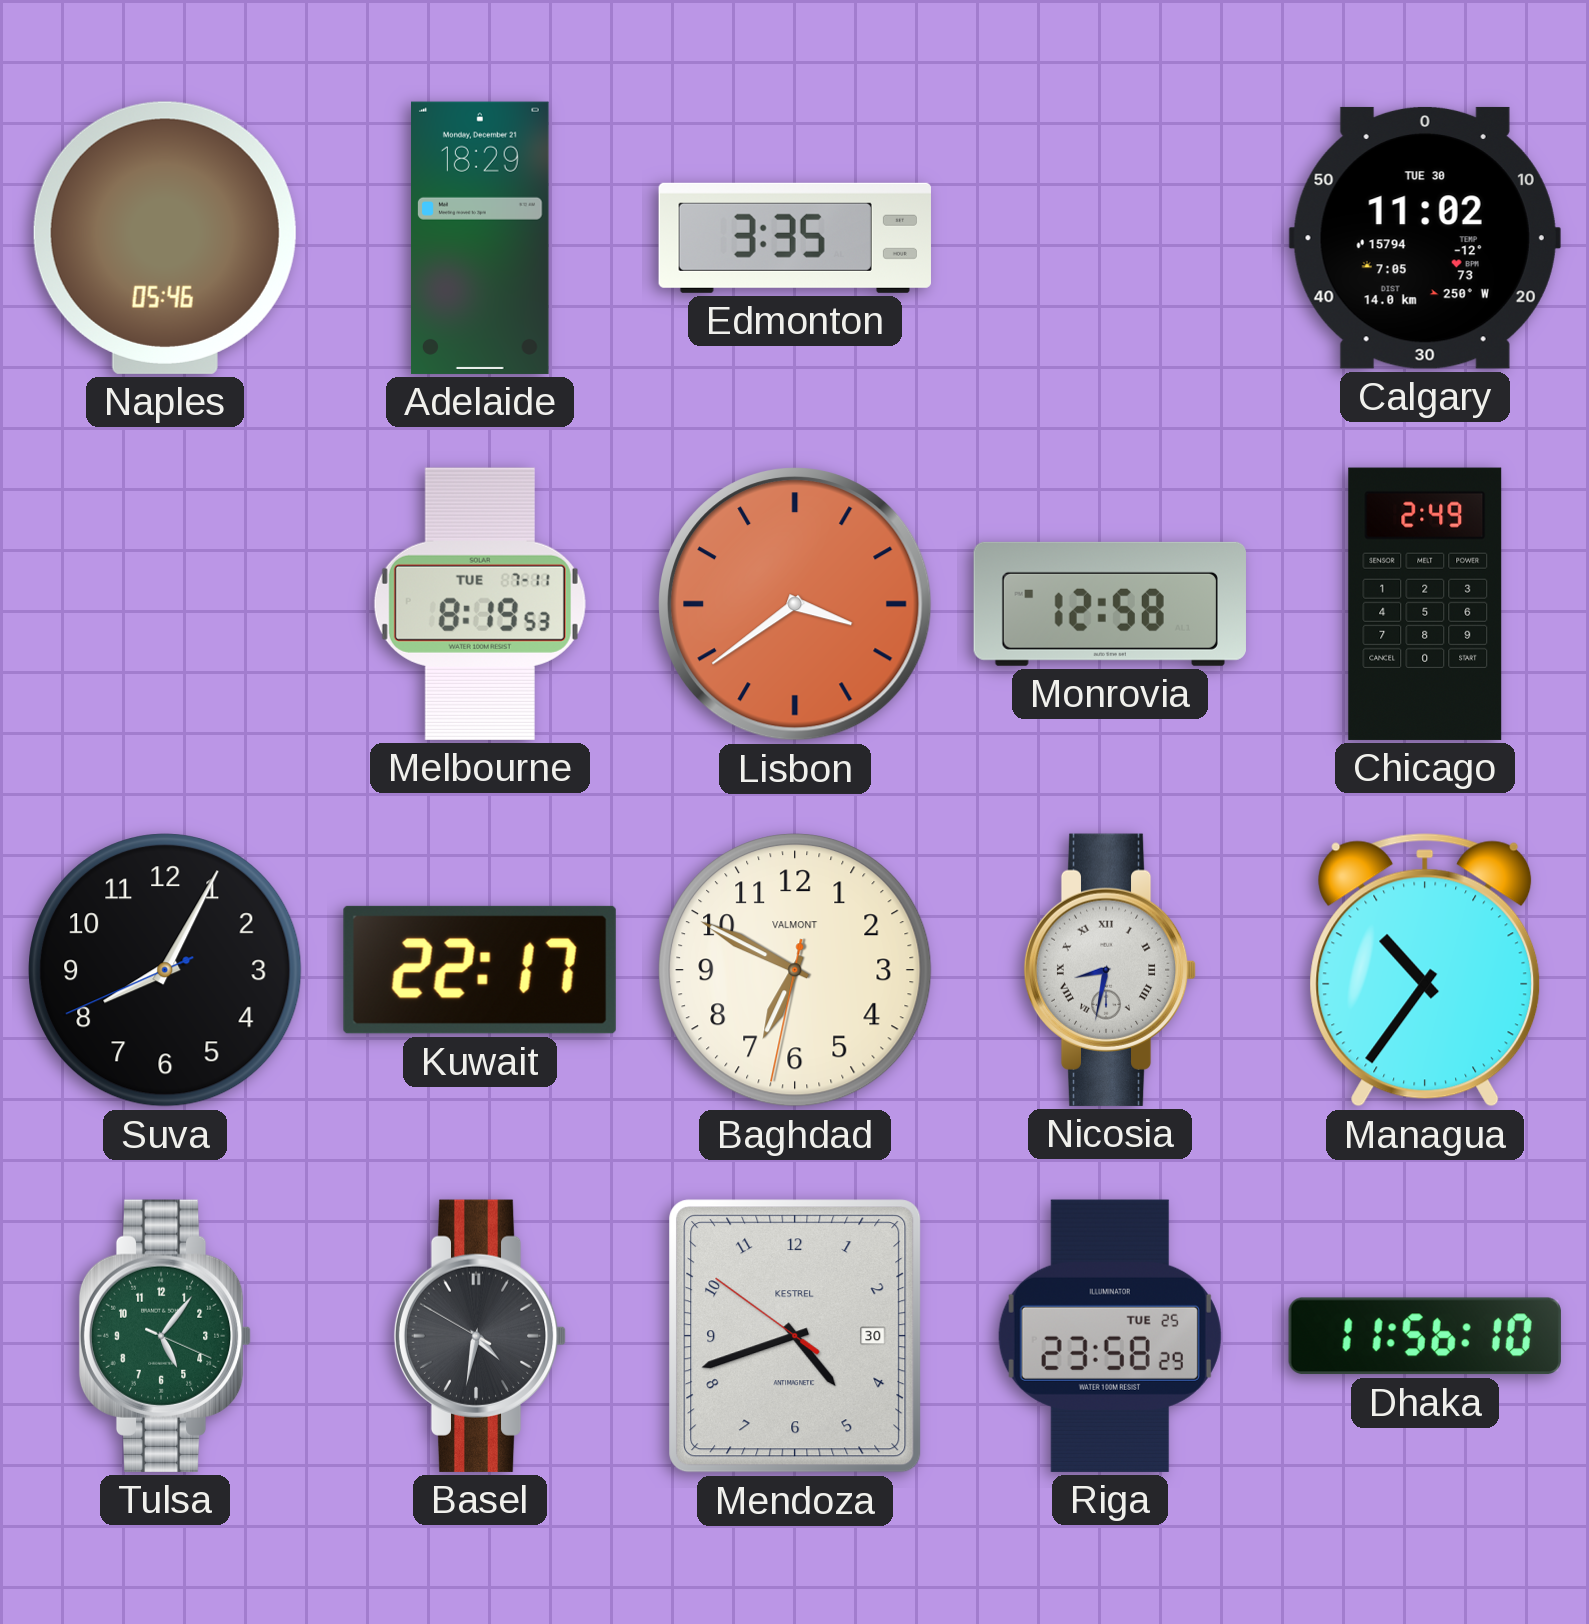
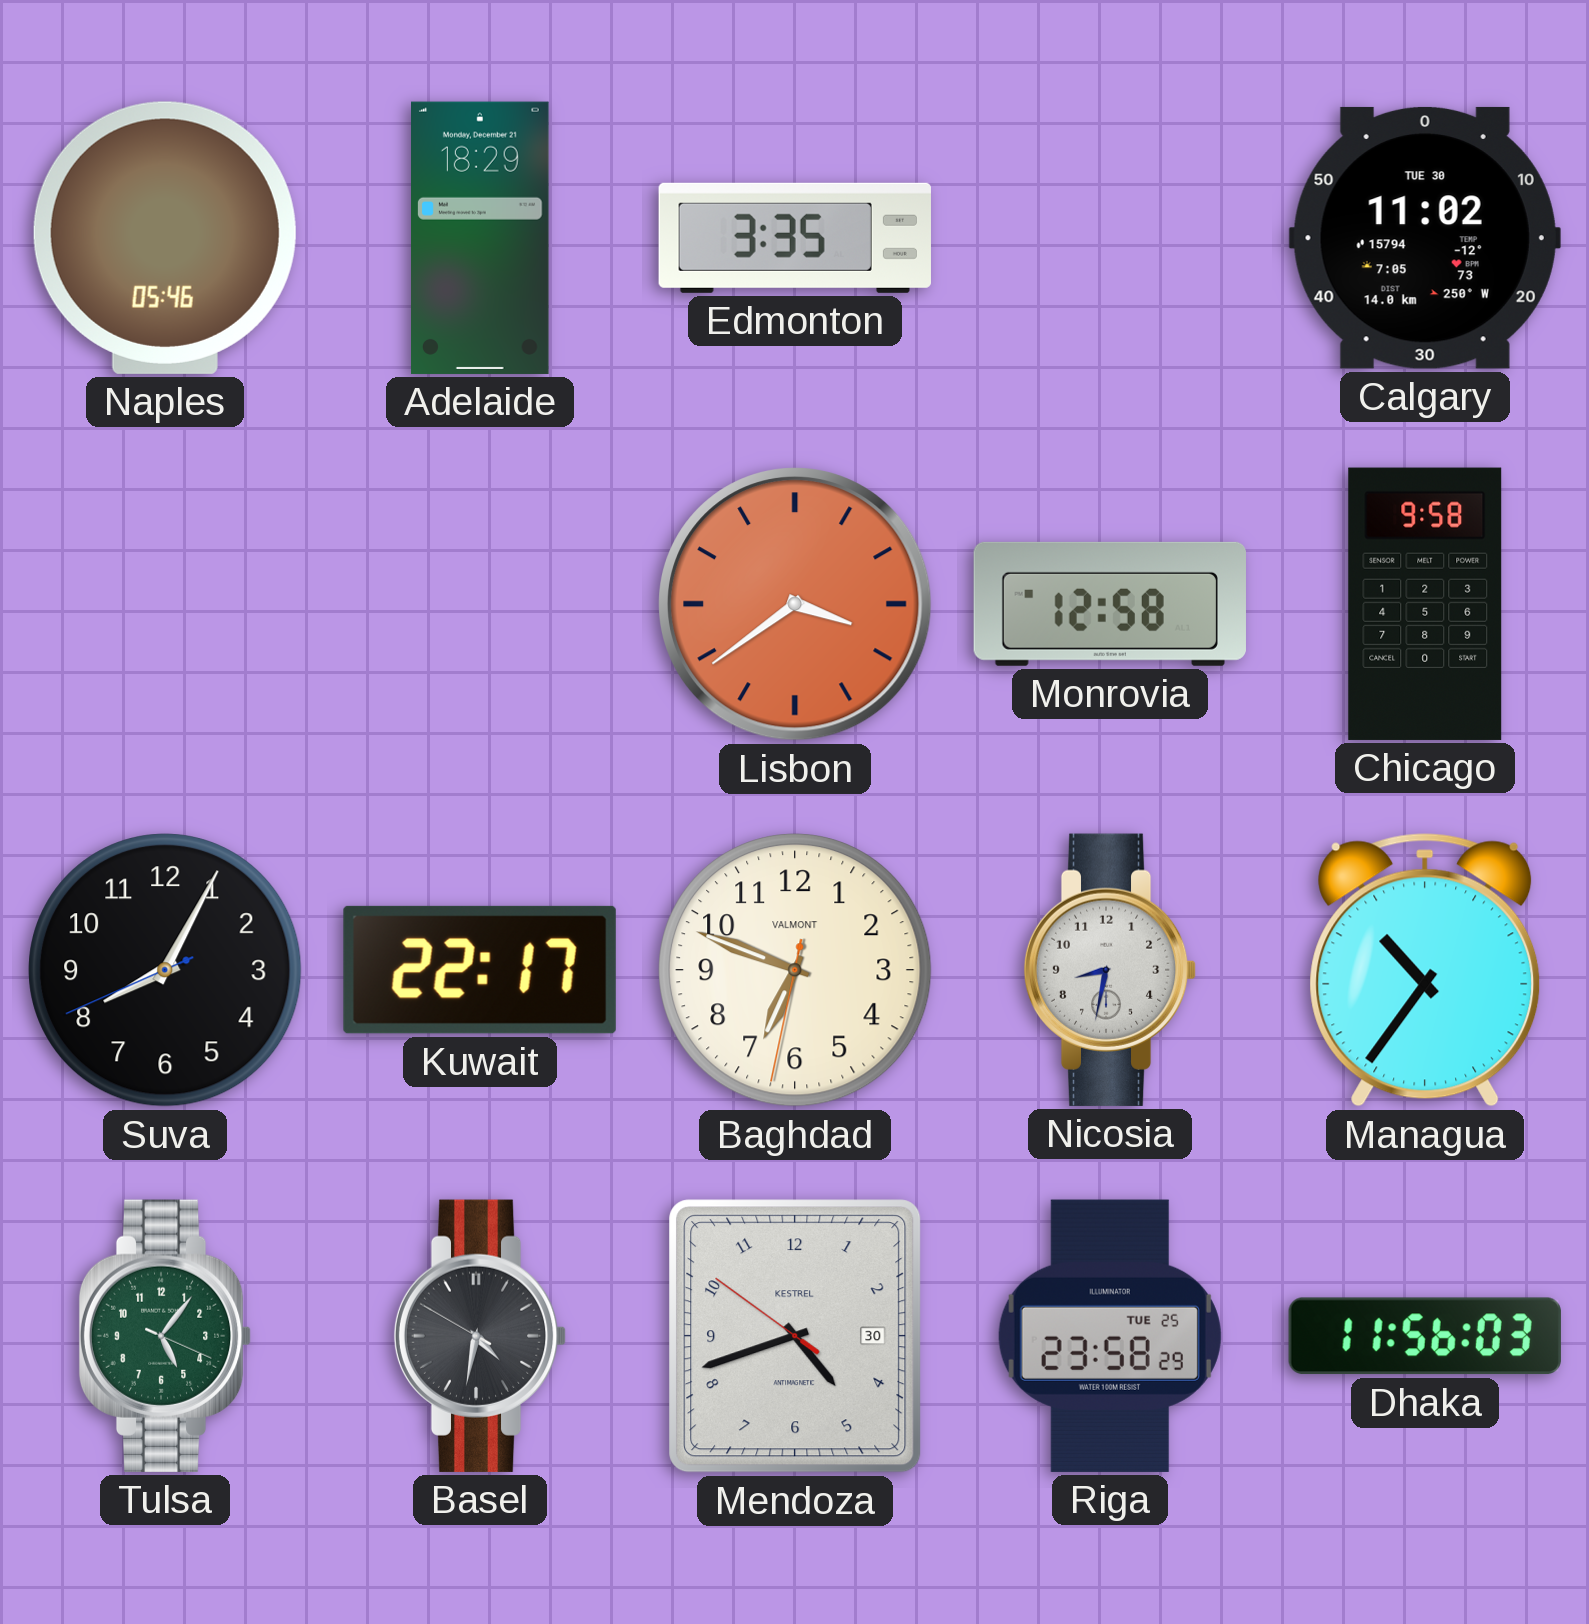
Melbourne: 8:19 -> none
Chicago: 2:49 -> 9:58
Baghdad: 6:49 -> 6:48
Nicosia numerals: Roman -> Arabic
Dhaka: 11:56:10 -> 11:56:03
